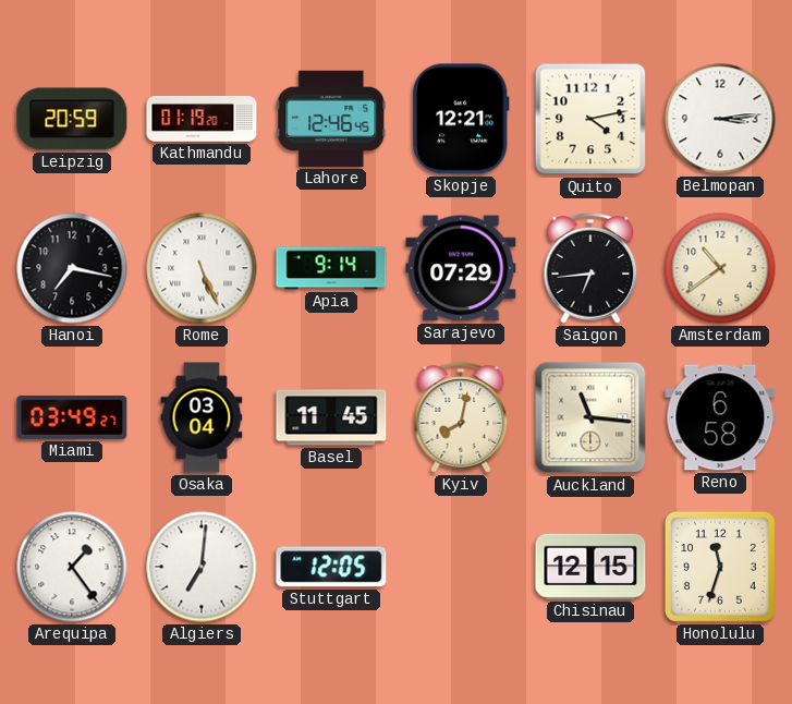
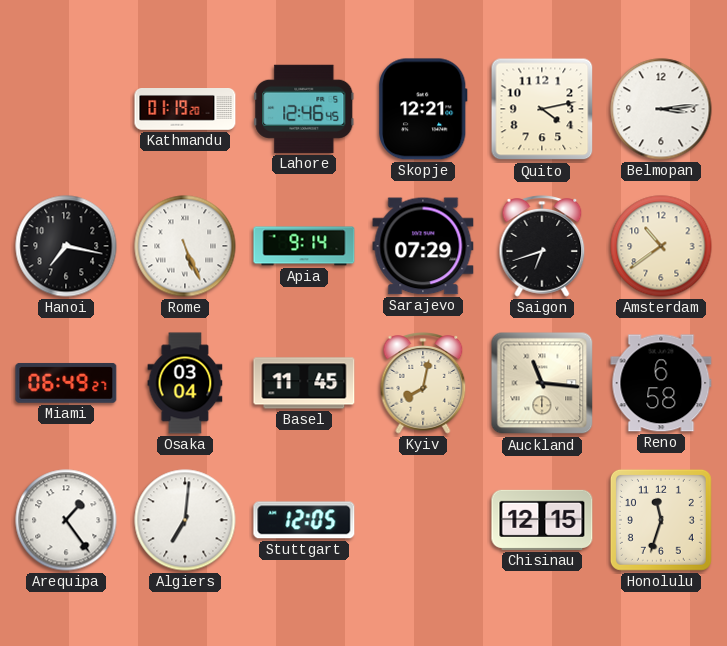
Leipzig: 20:59 -> none
Saigon: 6:44 -> 6:42
Miami: 03:49 -> 06:49
